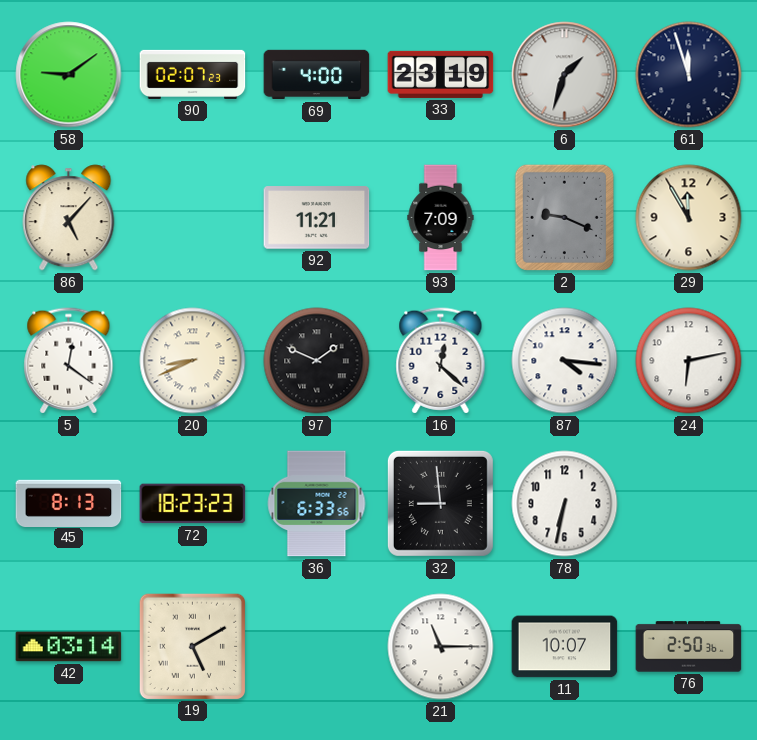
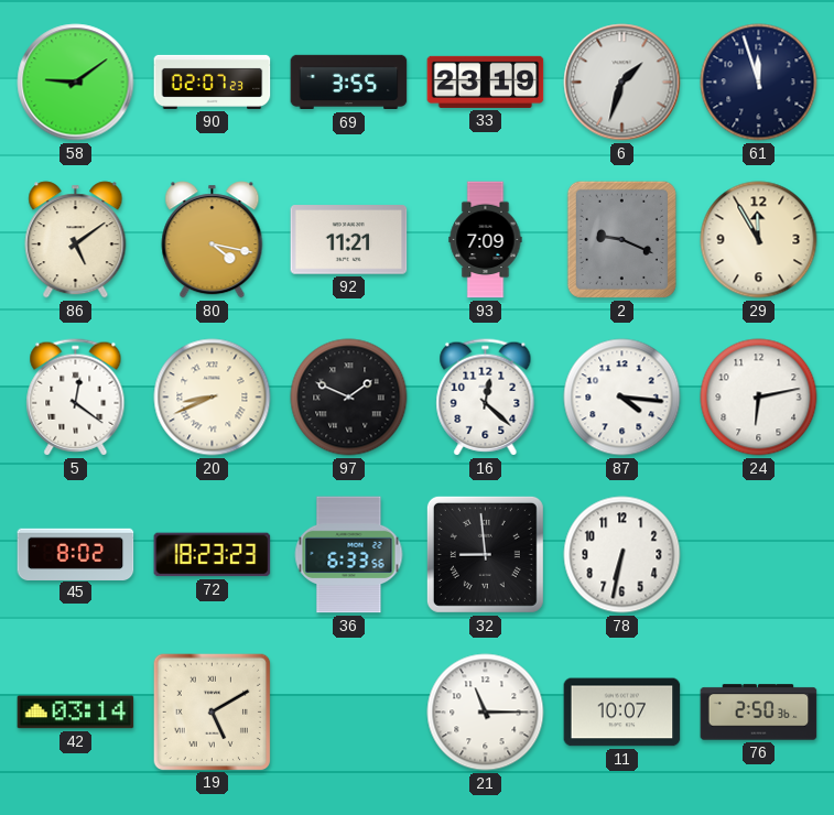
69: 4:00 -> 3:55
86: 5:07 -> 5:09
80: none -> 4:17
45: 8:13 -> 8:02
